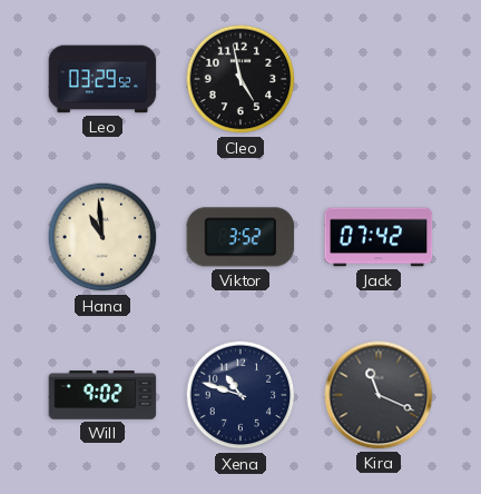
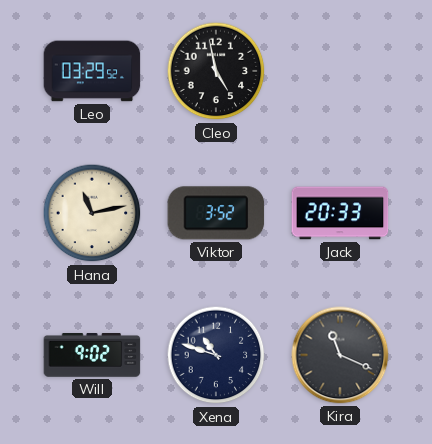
Hana: 10:59 -> 11:13
Jack: 07:42 -> 20:33
